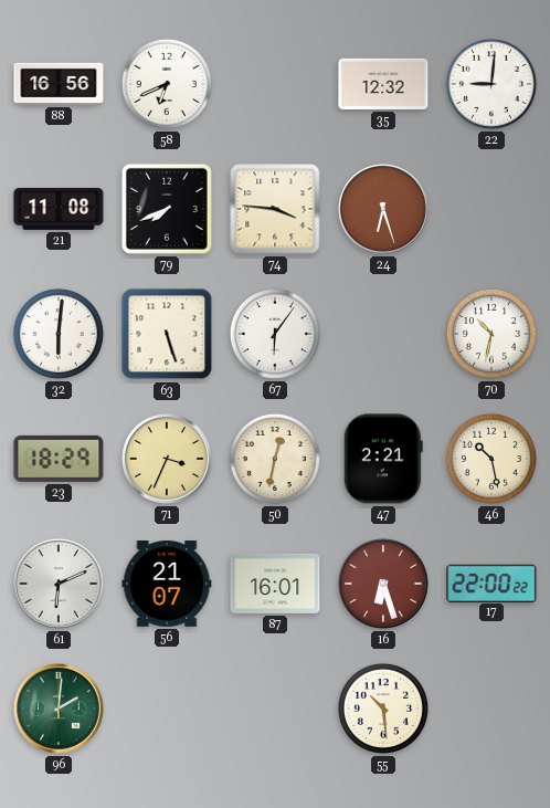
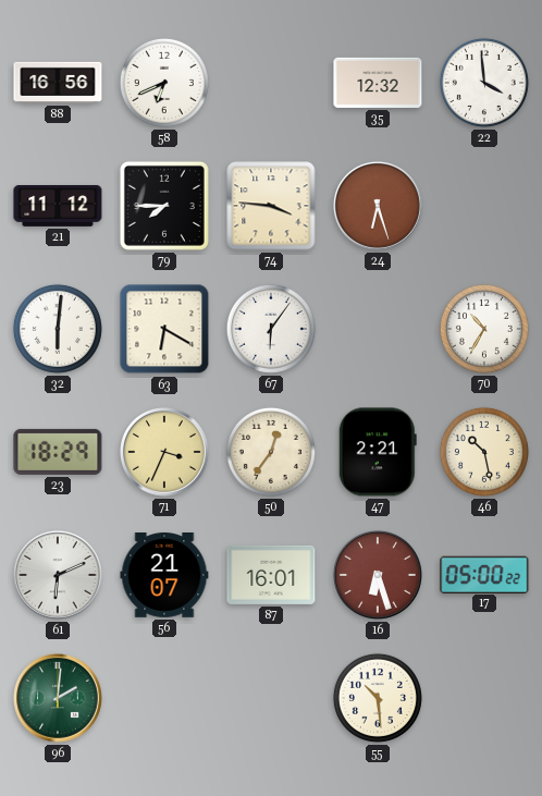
22: 9:01 -> 3:59
21: 11:08 -> 11:12
79: 7:41 -> 7:45
63: 5:27 -> 6:20
70: 10:32 -> 10:35
50: 12:32 -> 12:36
17: 22:00 -> 05:00
